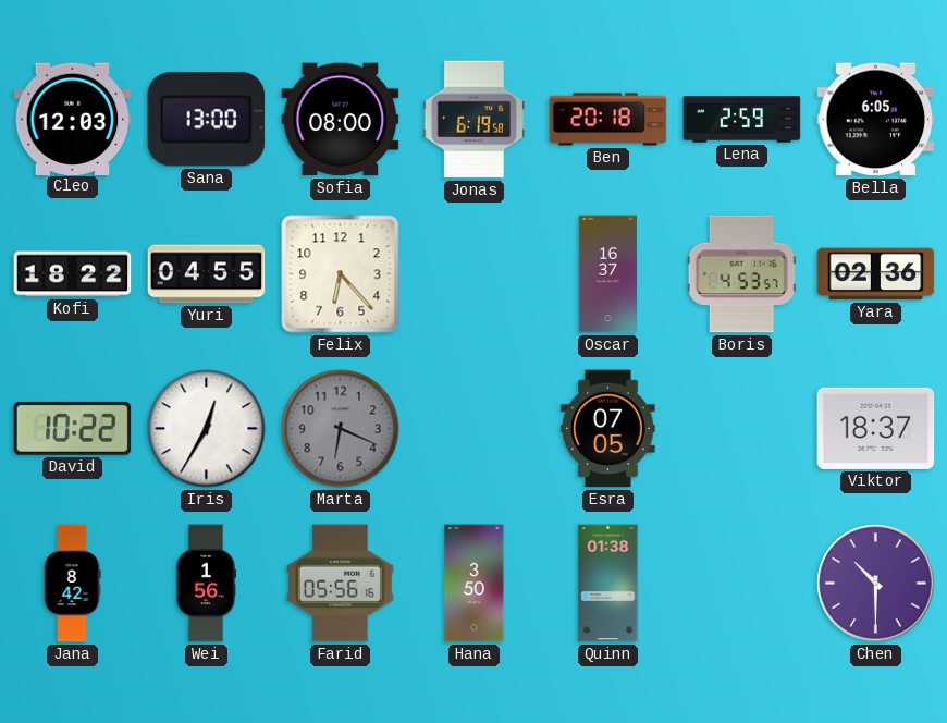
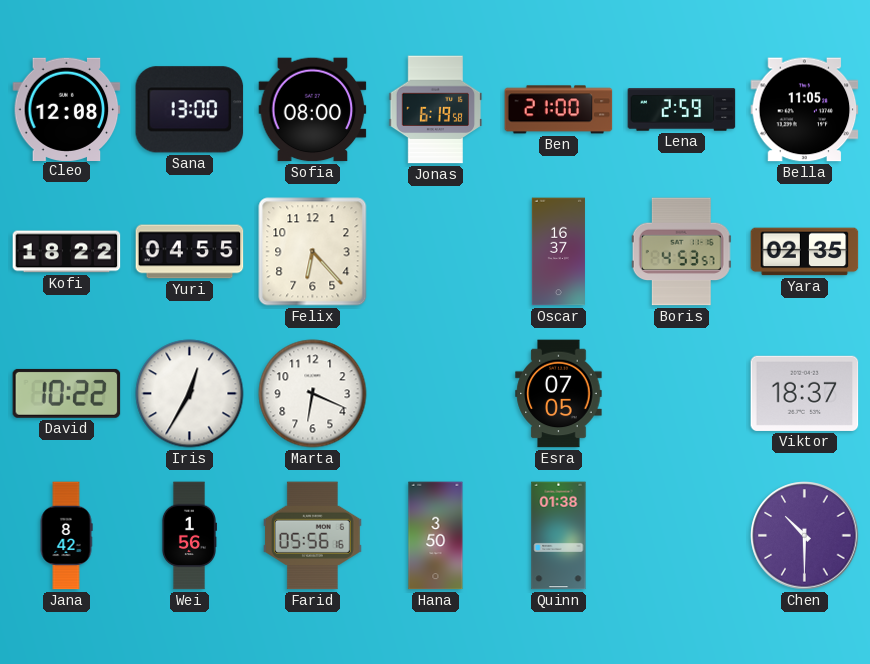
Cleo: 12:03 -> 12:08
Ben: 20:18 -> 21:00
Bella: 6:05 -> 11:05
Yara: 02:36 -> 02:35
Marta dial: grey -> white
